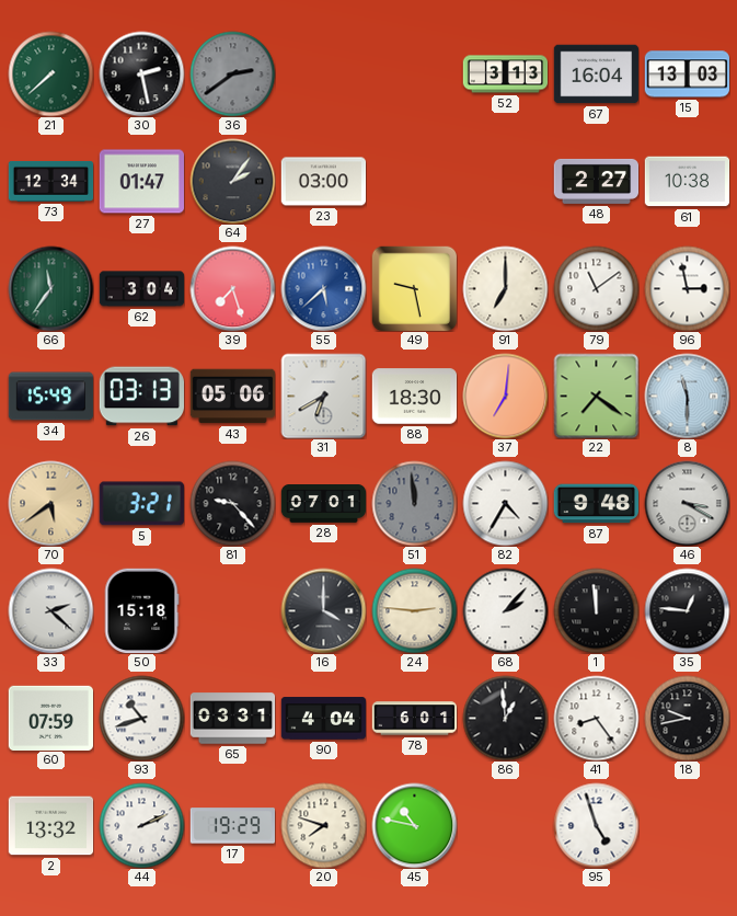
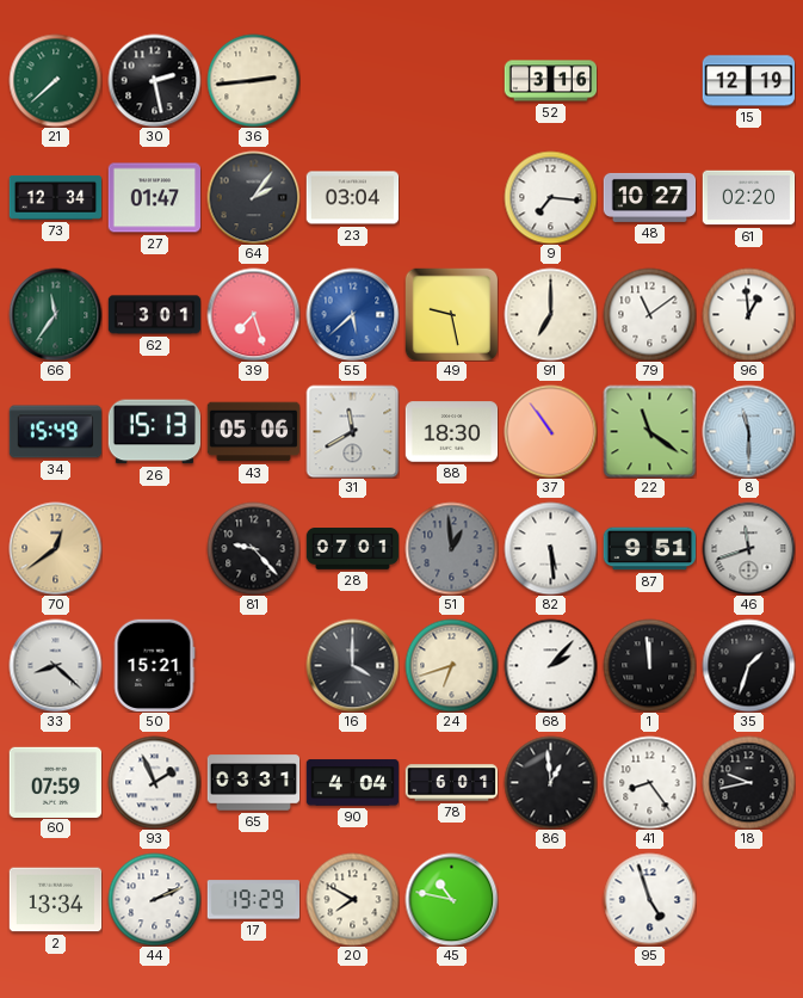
36: 2:39 -> 2:44
36 dial: grey -> cream
52: 3:13 -> 3:16
67: 16:04 -> none
15: 13:03 -> 12:19
23: 03:00 -> 03:04
9: none -> 7:16
48: 2:27 -> 10:27
61: 10:38 -> 02:20
62: 3:04 -> 3:01
96: 2:58 -> 12:59
26: 03:13 -> 15:13
31: 6:40 -> 11:40
37: 7:01 -> 10:54
22: 7:21 -> 11:21
70: 5:39 -> 12:39
5: 3:21 -> none
51: 11:59 -> 12:59
82: 4:35 -> 5:29
87: 9:48 -> 9:51
46: 3:20 -> 11:42
33: 2:22 -> 8:22
50: 15:18 -> 15:21
24: 2:46 -> 6:42
35: 12:46 -> 1:33
93: 10:42 -> 1:56
2: 13:32 -> 13:34
20: 7:48 -> 7:50
